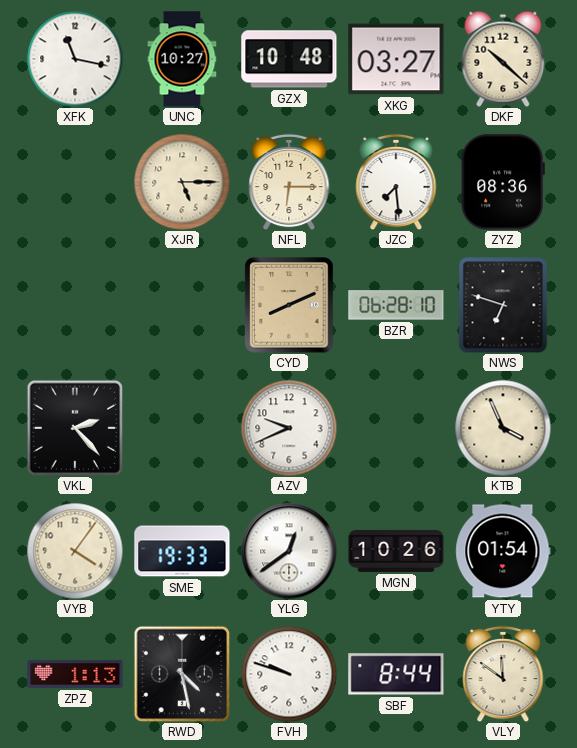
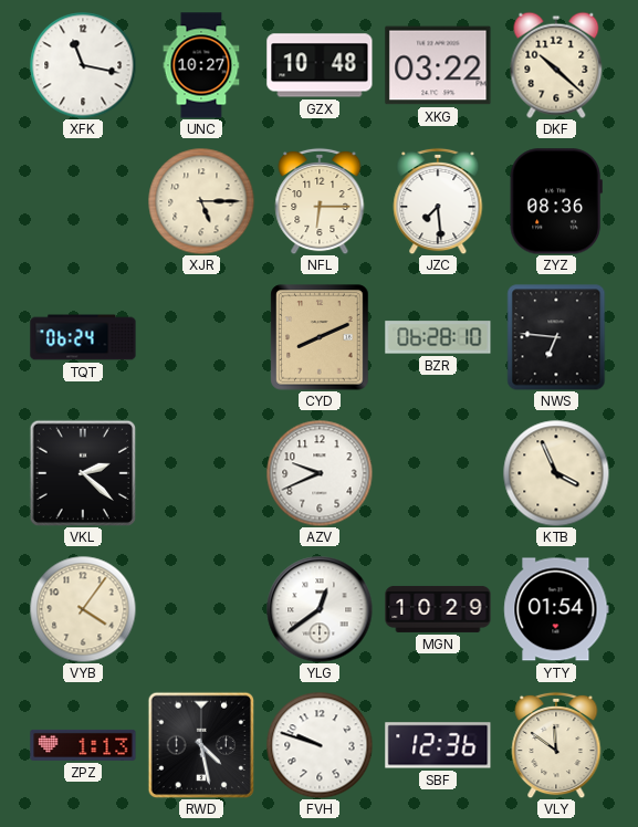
XKG: 03:27 -> 03:22
TQT: none -> 06:24
NWS: 6:48 -> 6:46
VKL: 2:23 -> 2:22
SME: 19:33 -> none
MGN: 10:26 -> 10:29
SBF: 8:44 -> 12:36
